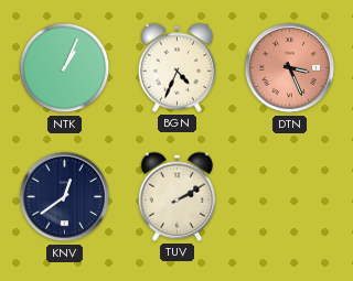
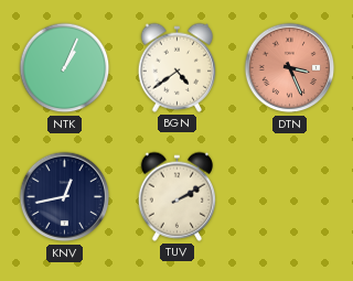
BGN: 4:34 -> 4:39
KNV: 12:39 -> 12:43
